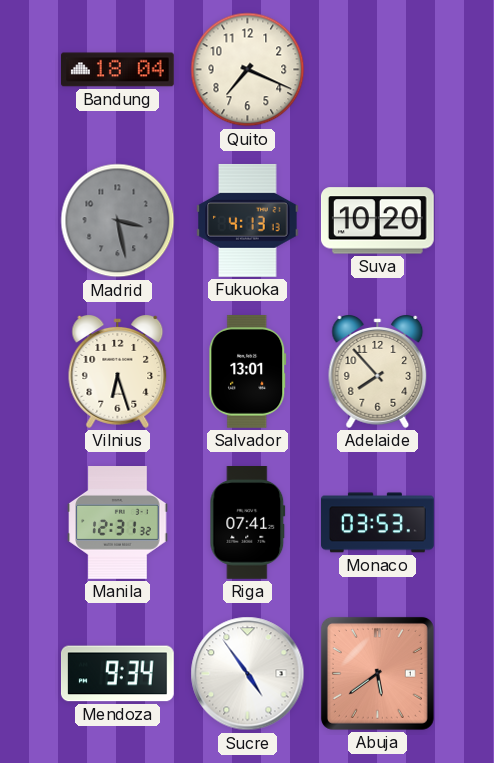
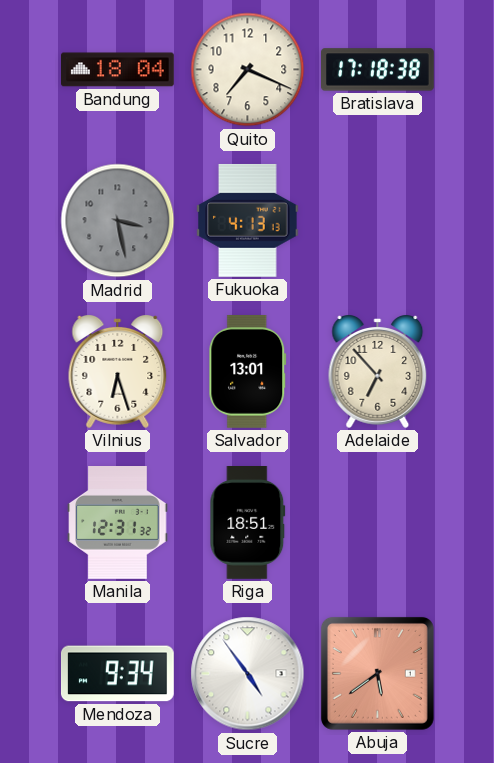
Bratislava: none -> 17:18
Suva: 10:20 -> none
Adelaide: 7:53 -> 6:53
Riga: 07:41 -> 18:51
Monaco: 03:53 -> none
